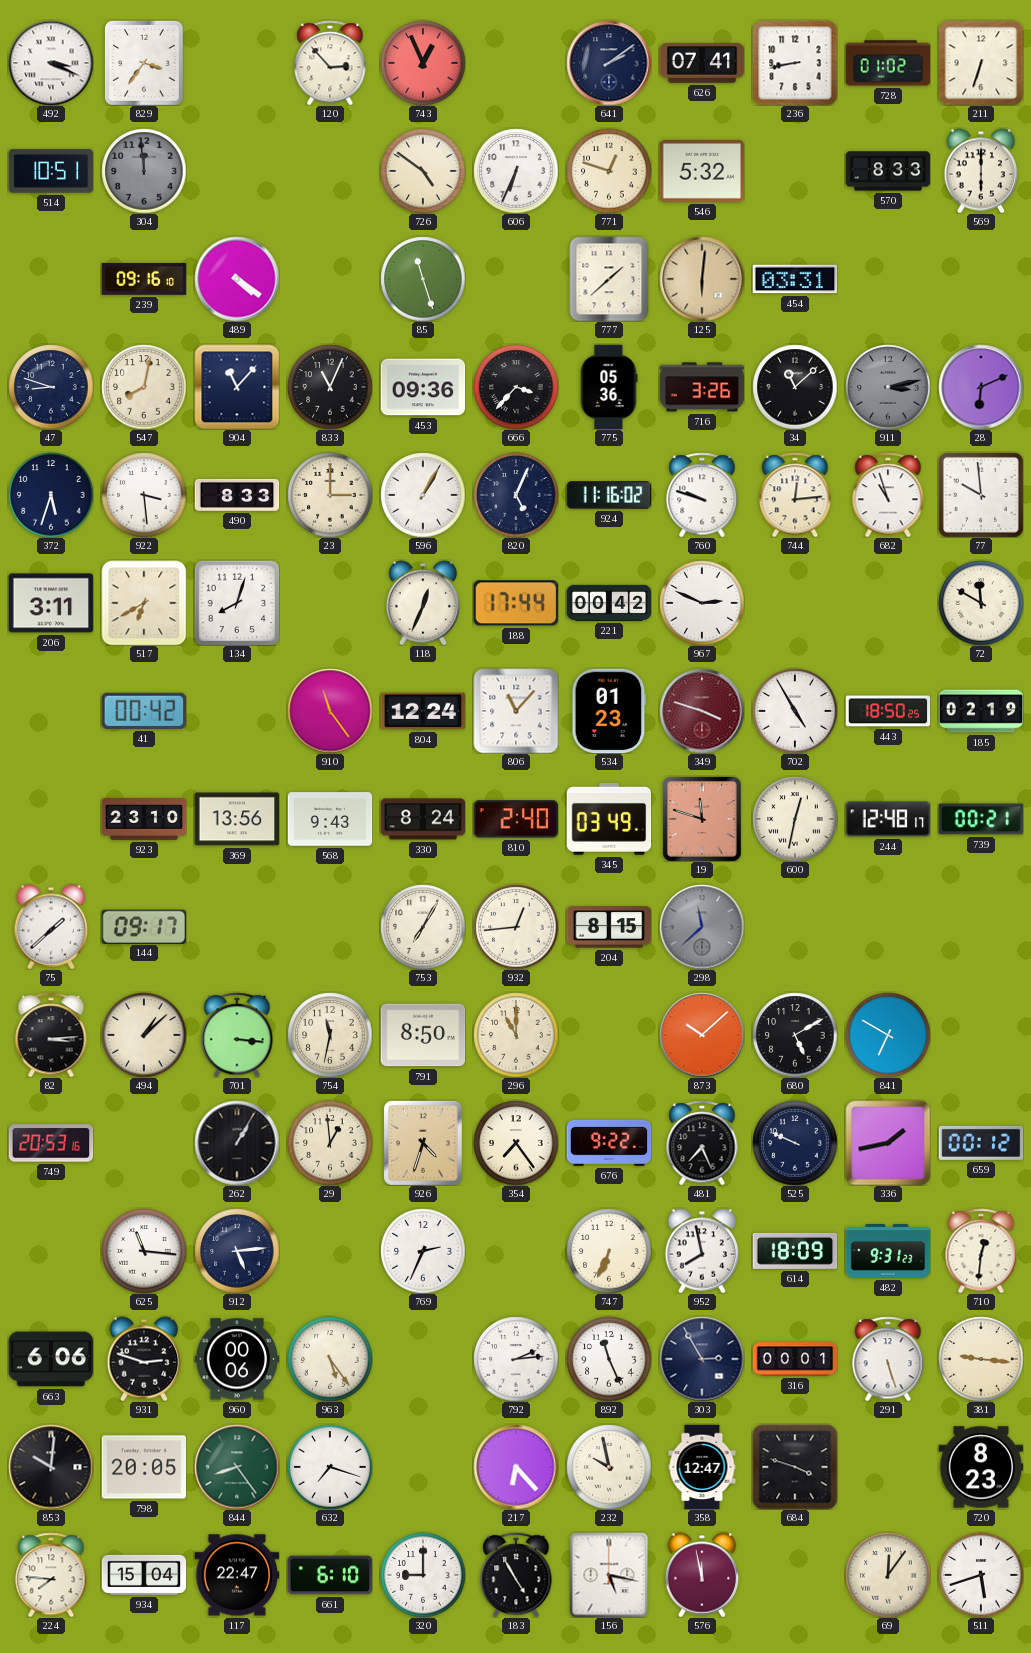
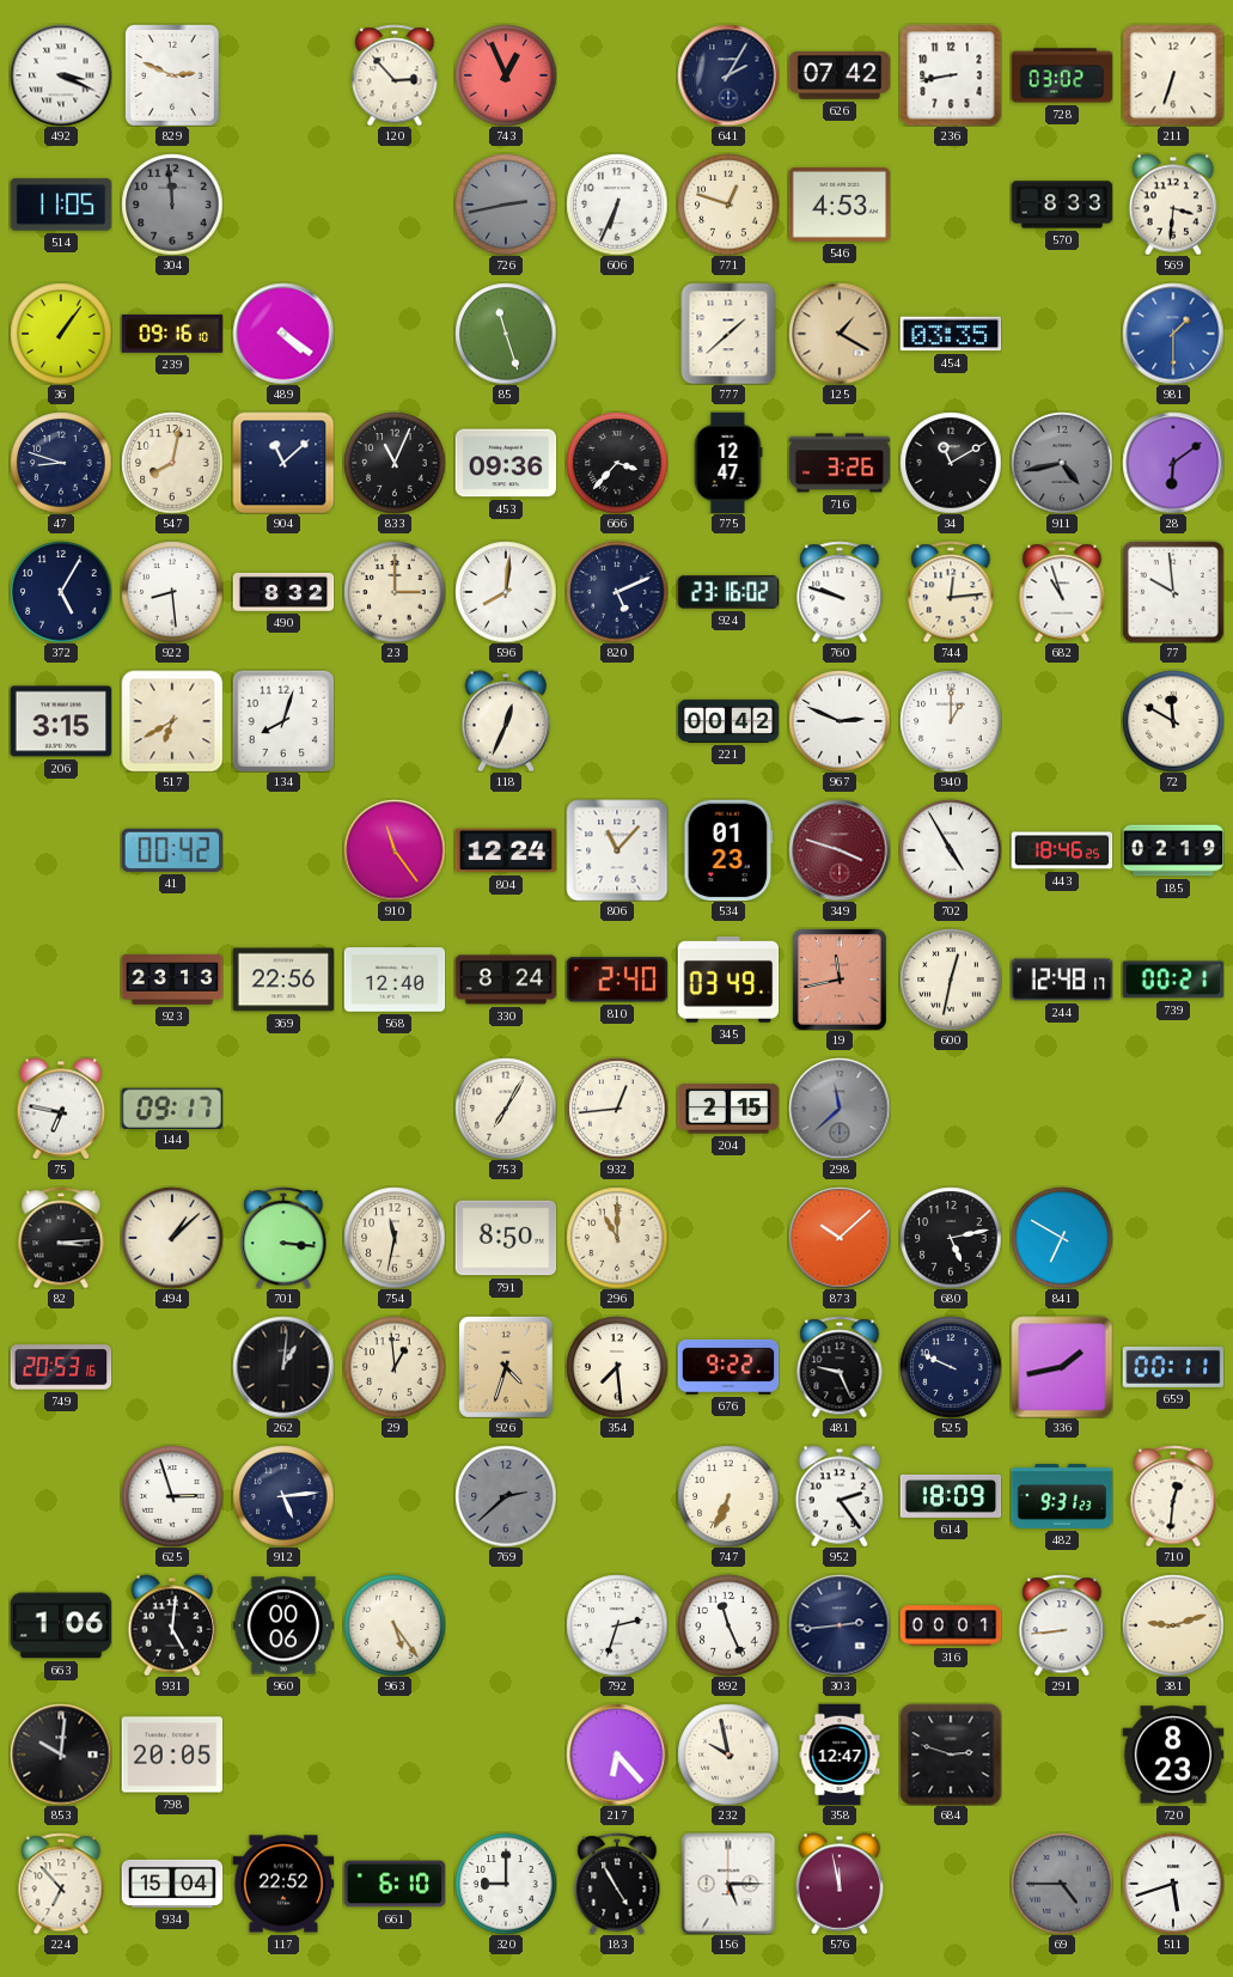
829: 3:36 -> 2:49
641: 2:09 -> 2:05
626: 07:41 -> 07:42
728: 01:02 -> 03:02
514: 10:51 -> 11:05
726: 4:51 -> 2:43
726 dial: cream -> grey
546: 5:32 -> 4:53
569: 6:00 -> 3:31
36: none -> 1:06
125: 6:01 -> 1:20
454: 03:31 -> 03:35
981: none -> 1:30
904: 11:07 -> 11:08
775: 05:36 -> 12:47
34: 11:08 -> 11:10
911: 3:13 -> 4:43
28: 6:11 -> 6:09
372: 5:33 -> 5:05
922: 3:29 -> 8:29
490: 8:33 -> 8:32
596: 1:05 -> 8:01
820: 5:04 -> 5:11
924: 11:16 -> 23:16
206: 3:11 -> 3:15
188: 17:44 -> none
940: none -> 1:00
443: 18:50 -> 18:46
923: 23:10 -> 23:13
369: 13:56 -> 22:56
568: 9:43 -> 12:40
19: 11:48 -> 11:43
75: 1:38 -> 6:47
204: 8:15 -> 2:15
680: 5:10 -> 5:13
262: 1:05 -> 1:01
354: 7:24 -> 7:29
481: 7:26 -> 9:26
659: 00:12 -> 00:11
625: 11:16 -> 2:57
769: 2:34 -> 2:38
769 dial: white -> grey
952: 7:58 -> 2:24
663: 6:06 -> 1:06
931: 2:48 -> 5:01
792: 2:14 -> 2:33
303: 2:55 -> 2:44
291: 5:27 -> 8:44
381: 9:16 -> 9:12
844: 8:24 -> none
632: 7:18 -> none
684: 3:48 -> 2:48
224: 7:46 -> 6:53
117: 22:47 -> 22:52
156: 5:17 -> 5:15
69: 12:06 -> 4:45
69 dial: cream -> grey
